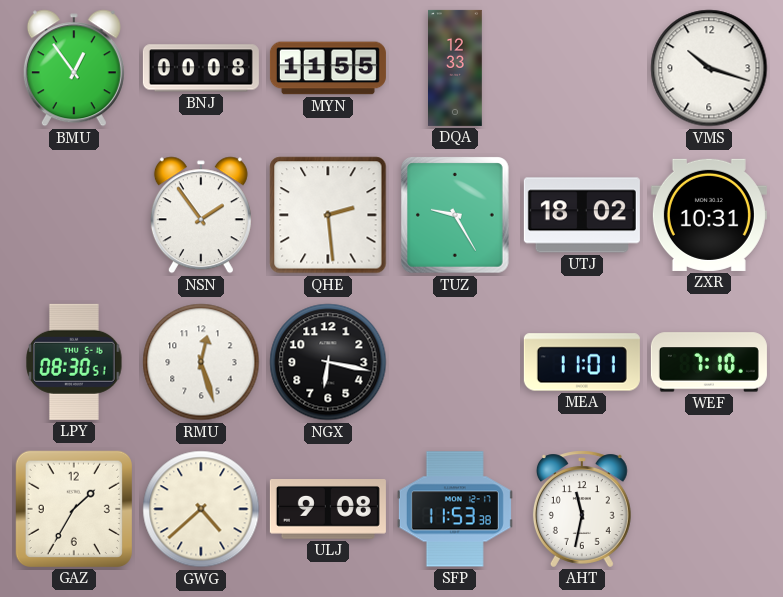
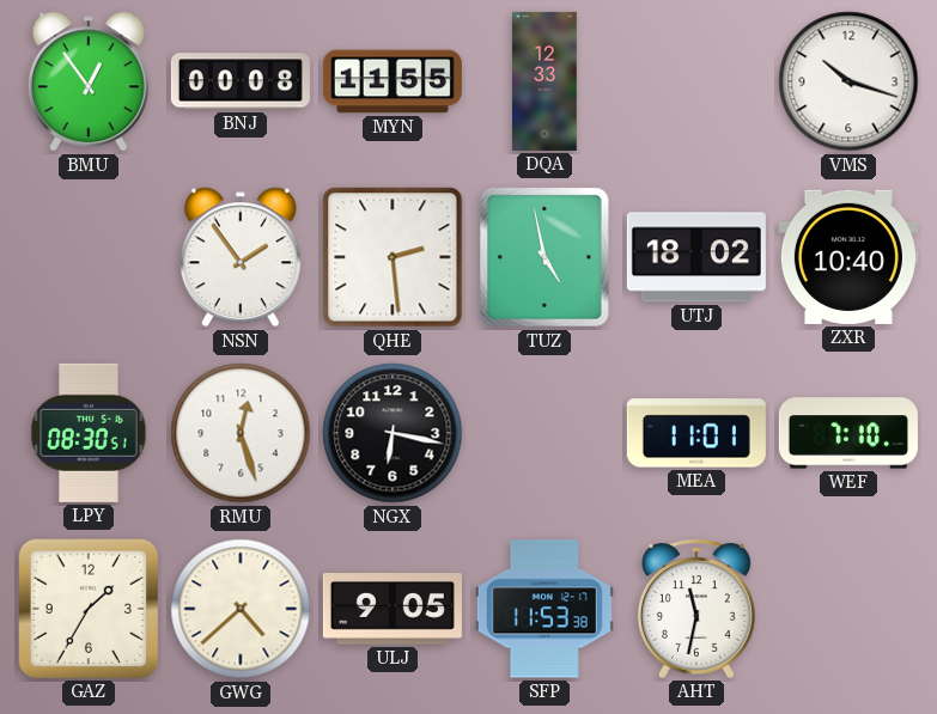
TUZ: 9:25 -> 4:58
ZXR: 10:31 -> 10:40
ULJ: 9:08 -> 9:05
